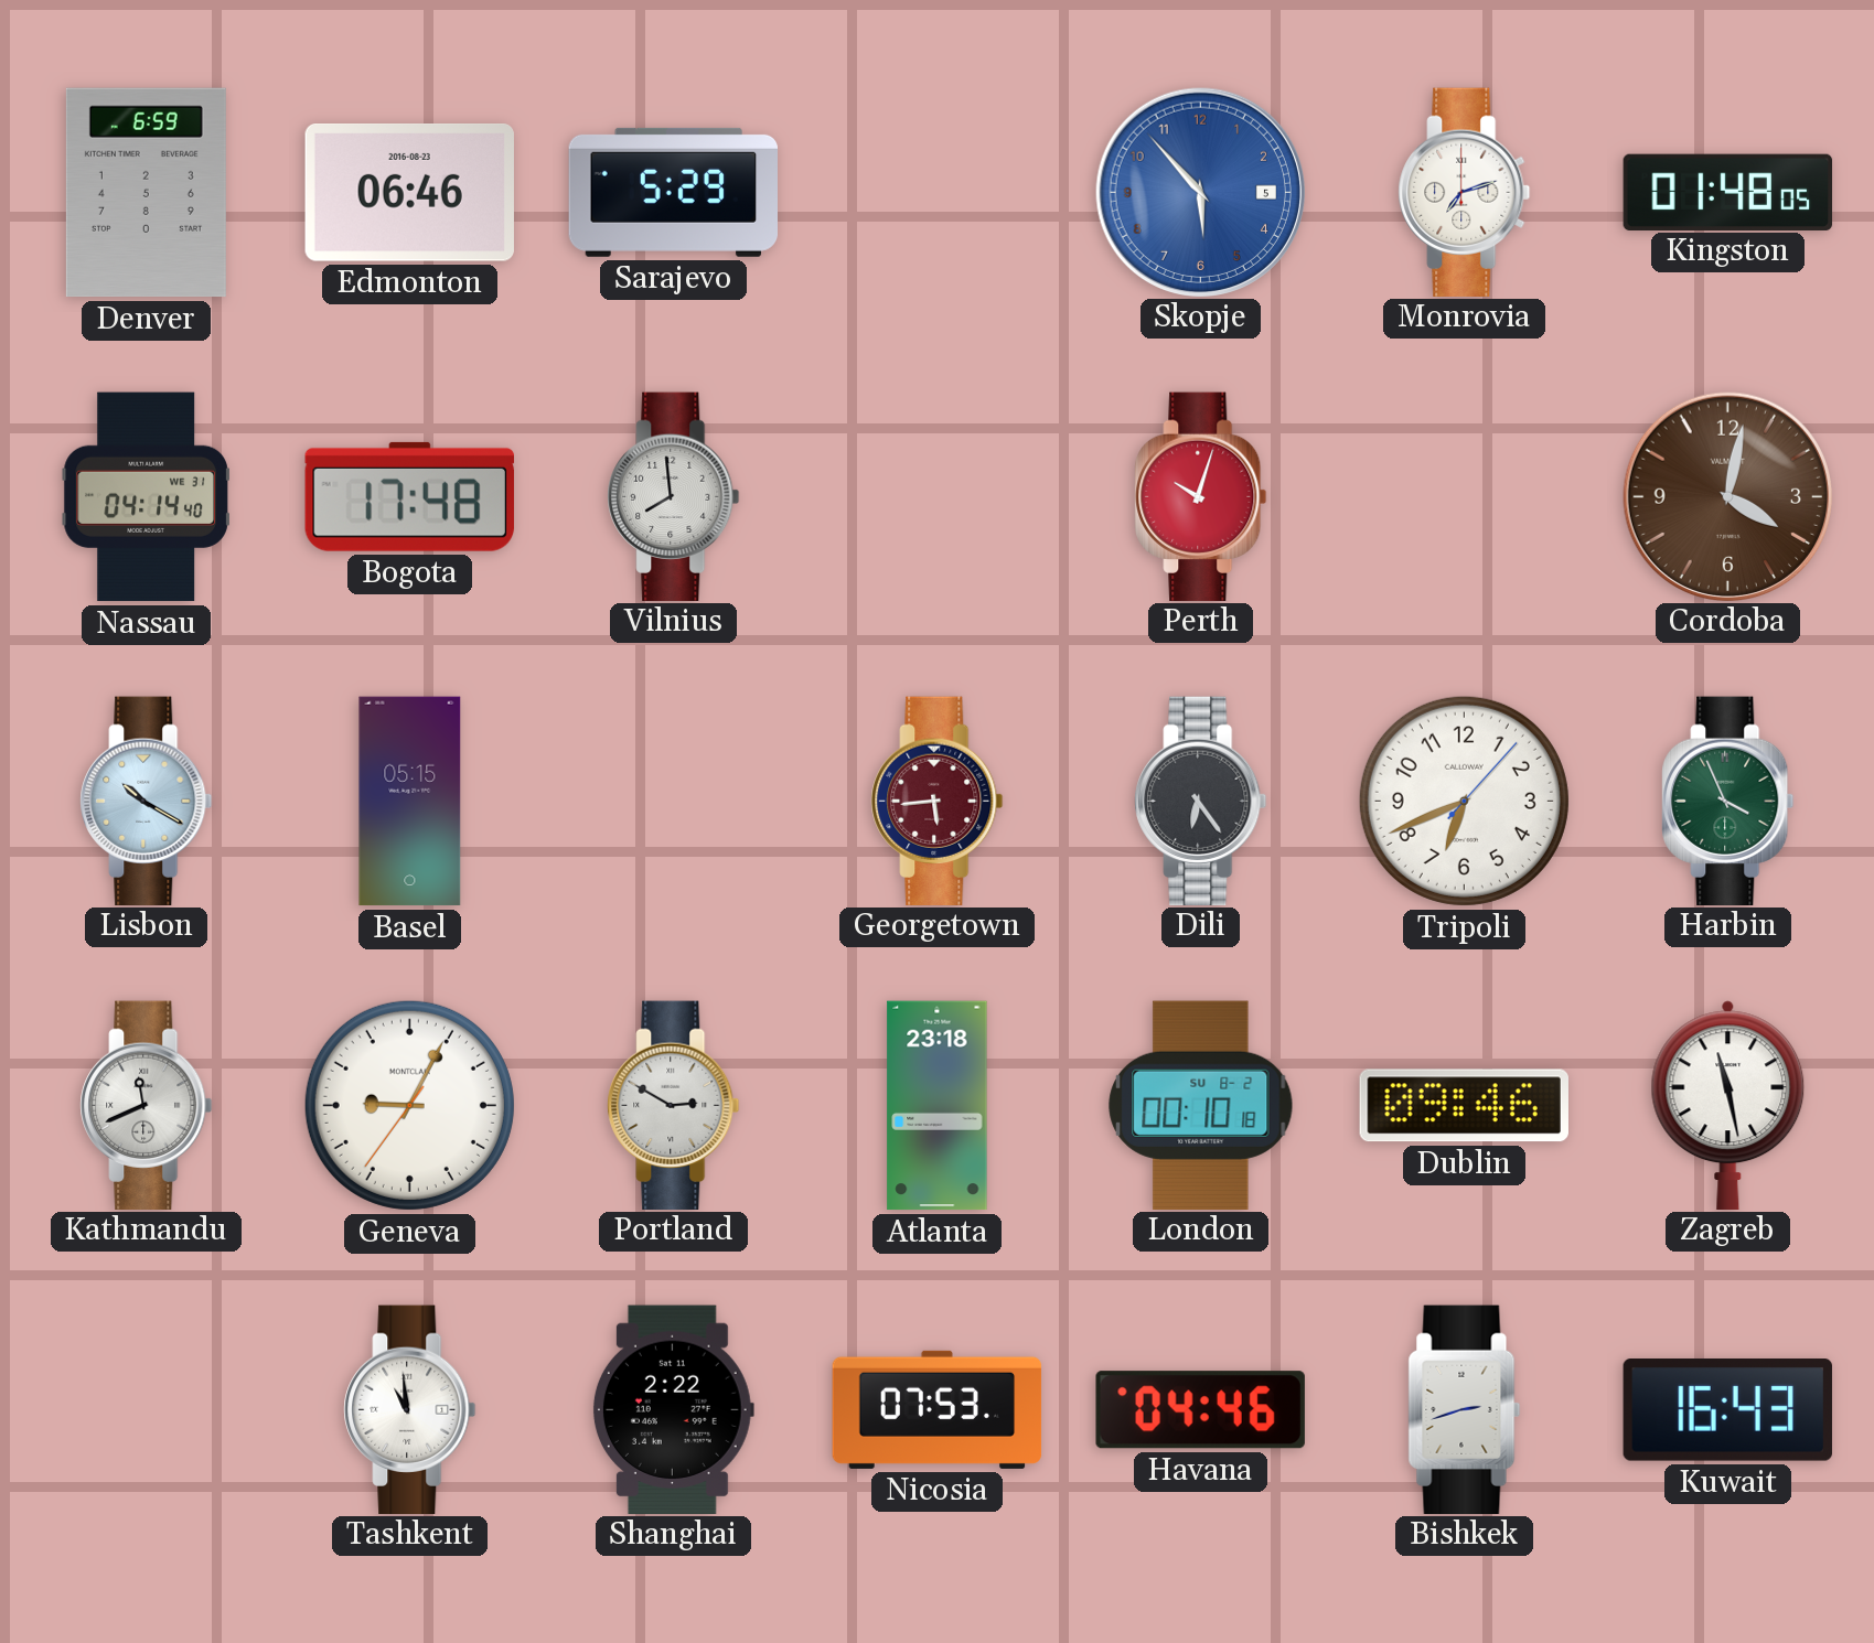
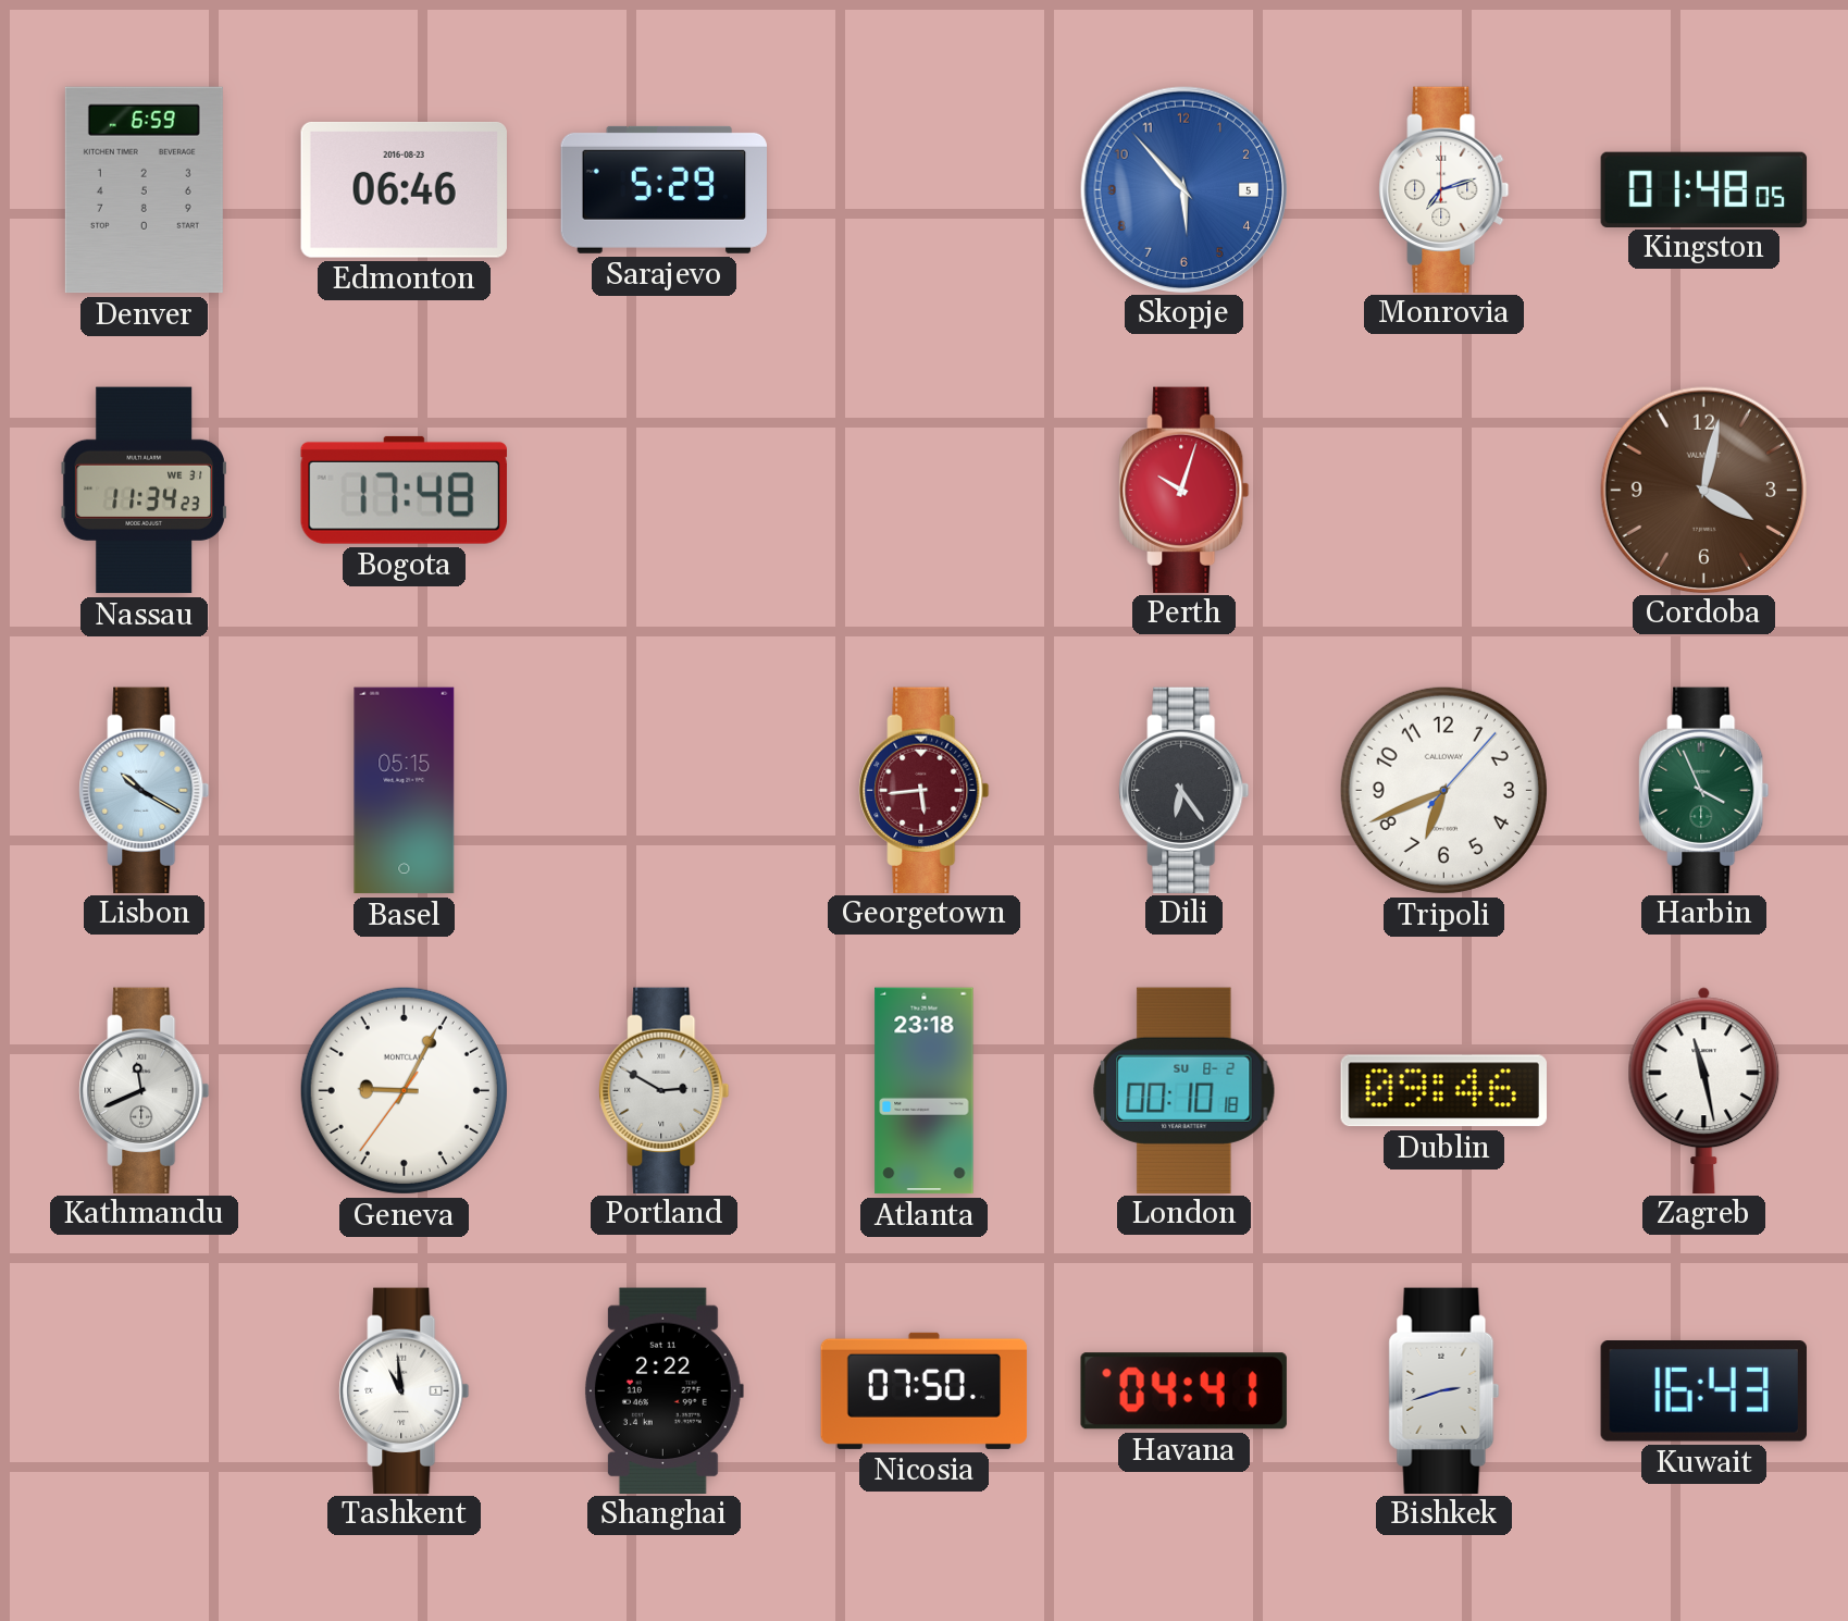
Nassau: 04:14 -> 11:34
Vilnius: 7:59 -> none
Nicosia: 07:53 -> 07:50
Havana: 04:46 -> 04:41
